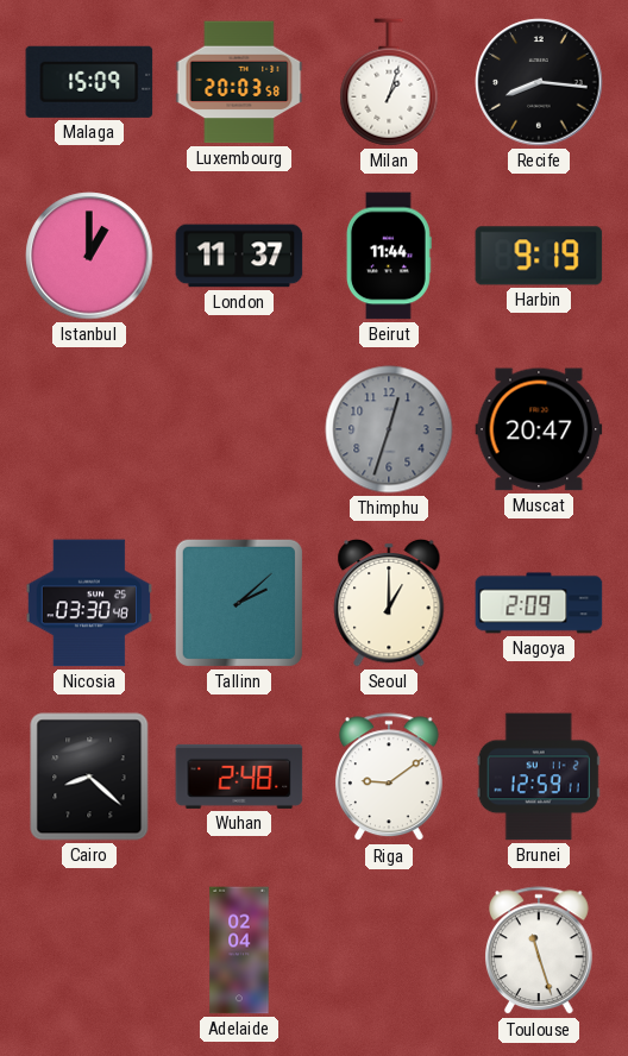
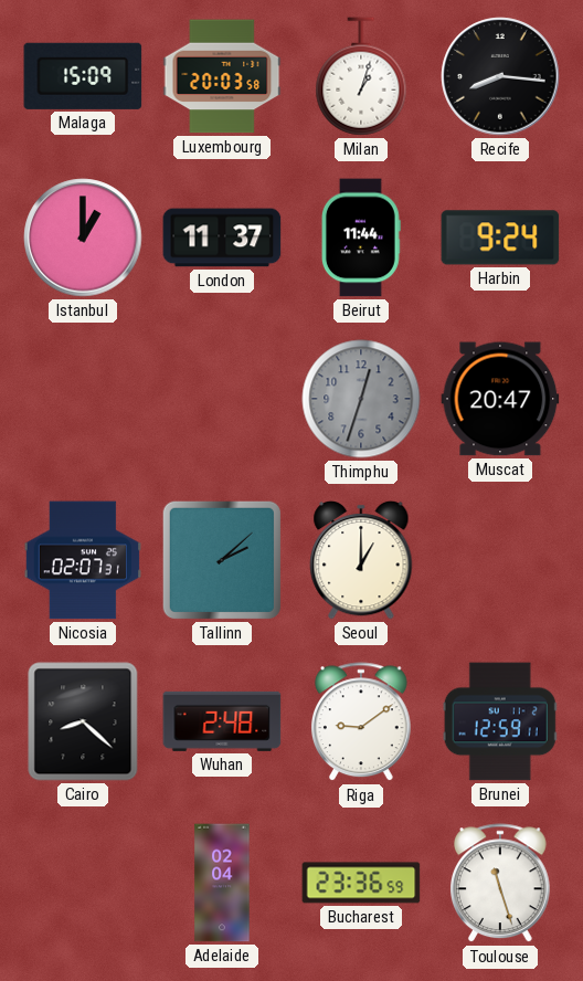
Harbin: 9:19 -> 9:24
Nicosia: 03:30 -> 02:07
Nagoya: 2:09 -> none
Bucharest: none -> 23:36
